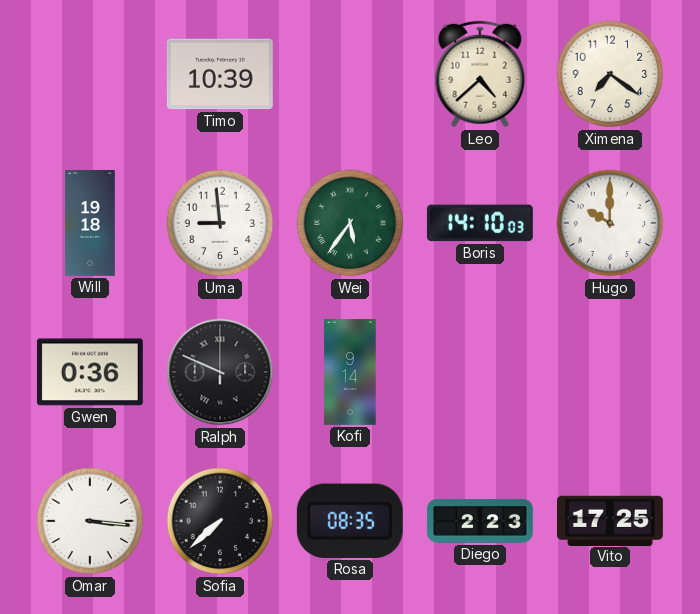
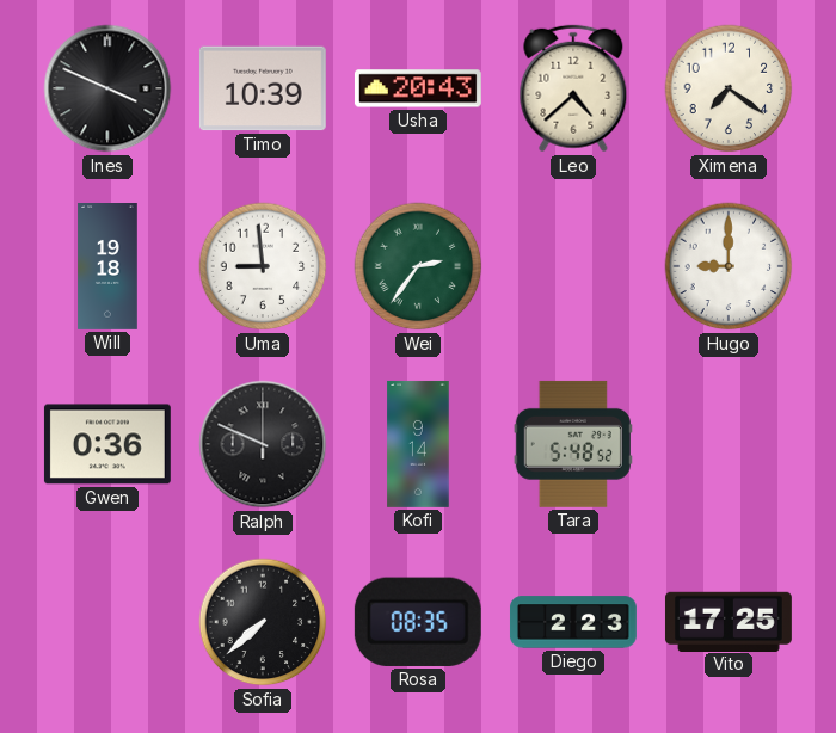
Ines: none -> 3:49
Usha: none -> 20:43
Wei: 5:36 -> 2:36
Boris: 14:10 -> none
Hugo: 10:00 -> 9:00
Tara: none -> 5:48
Omar: 3:16 -> none
